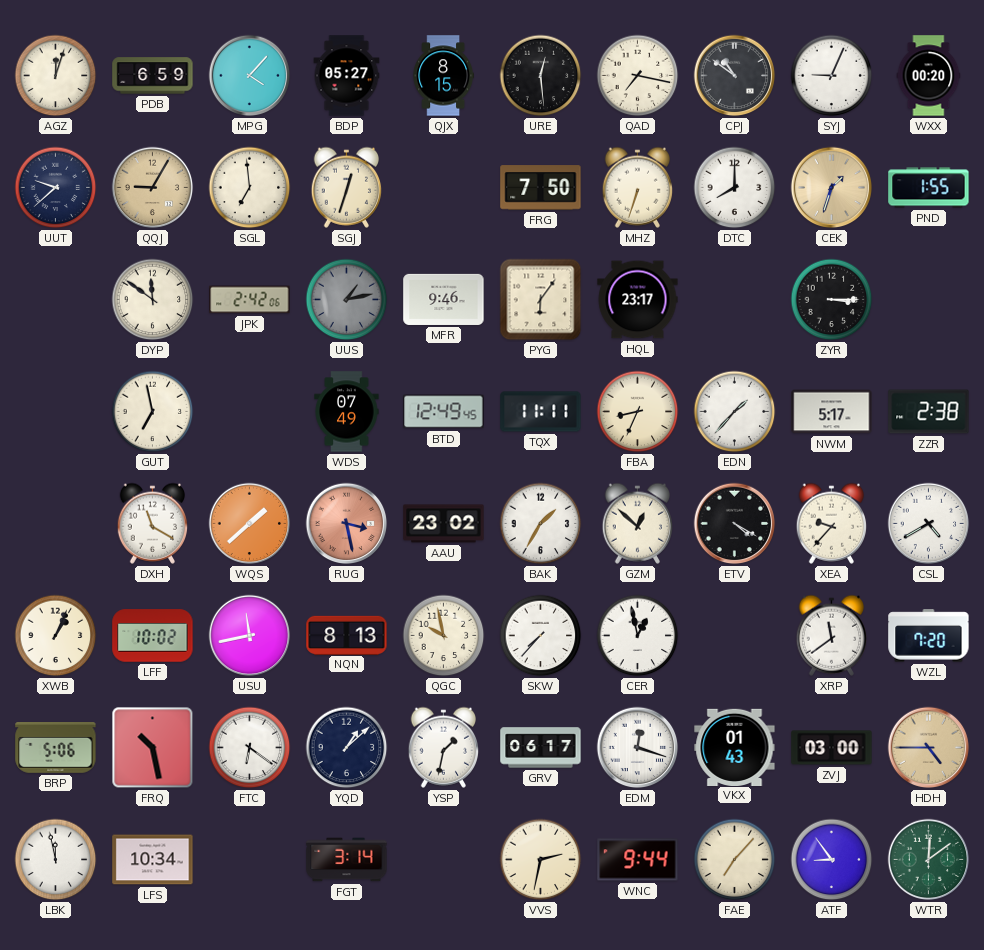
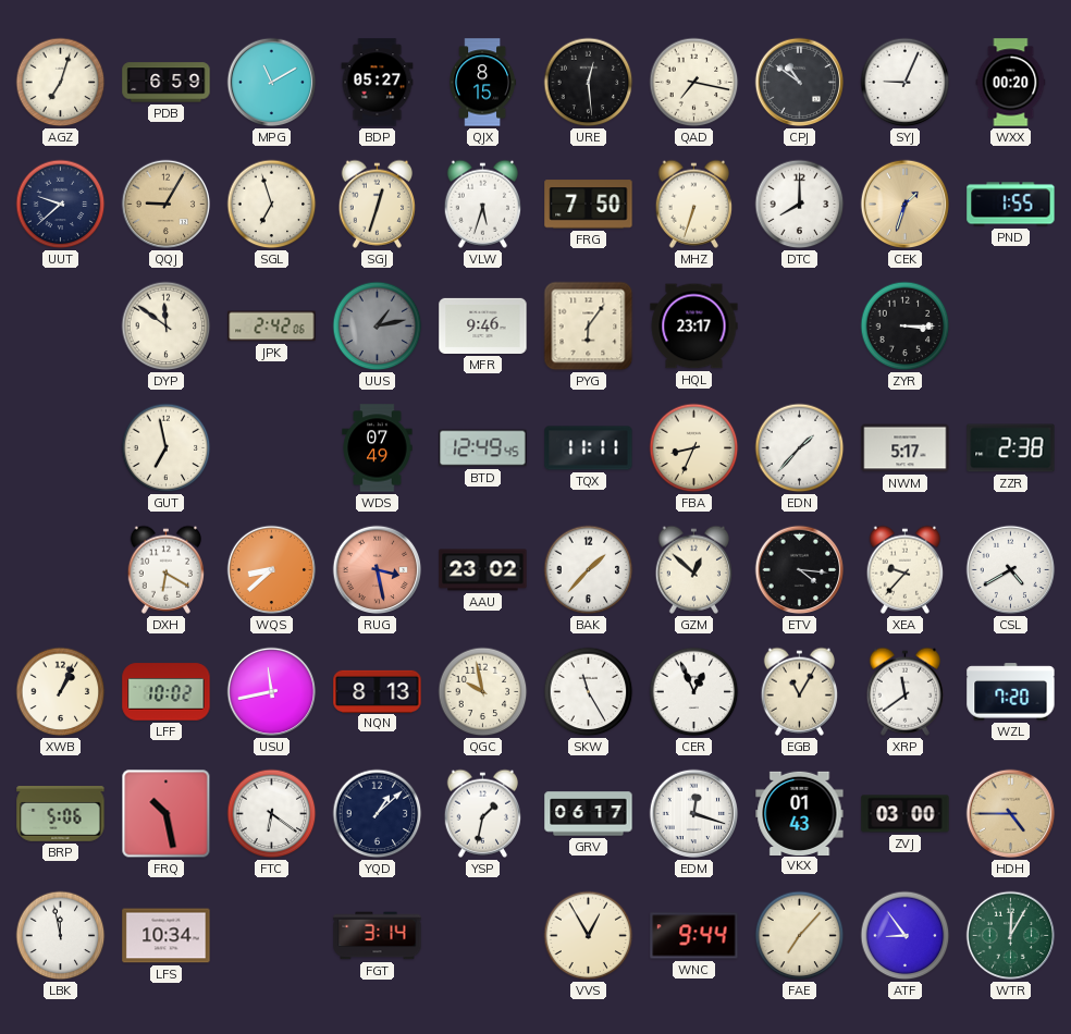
AGZ: 12:03 -> 7:03
MPG: 4:07 -> 11:10
SGL: 6:59 -> 6:57
VLW: none -> 5:33
DXH: 11:20 -> 6:20
WQS: 1:38 -> 8:38
BAK: 1:35 -> 1:37
ETV: 4:20 -> 4:16
SKW: 7:37 -> 11:25
CER: 12:58 -> 12:56
EGB: none -> 11:05
VVS: 2:32 -> 12:55
WTR: 12:09 -> 12:05
